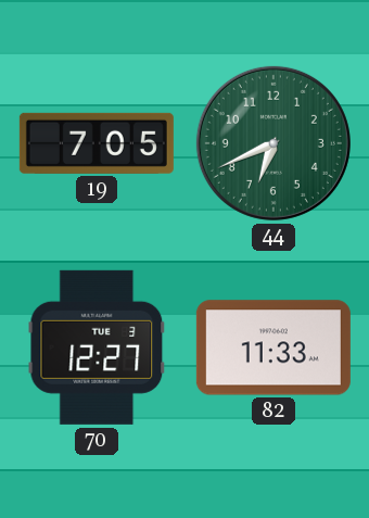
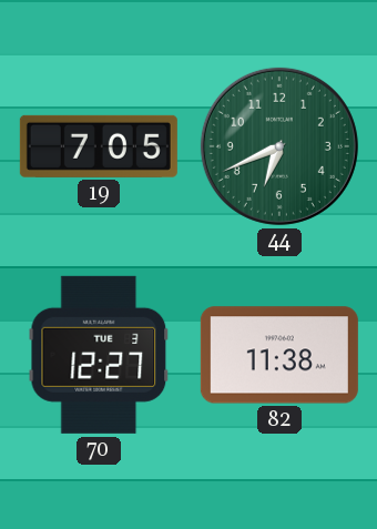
82: 11:33 -> 11:38
